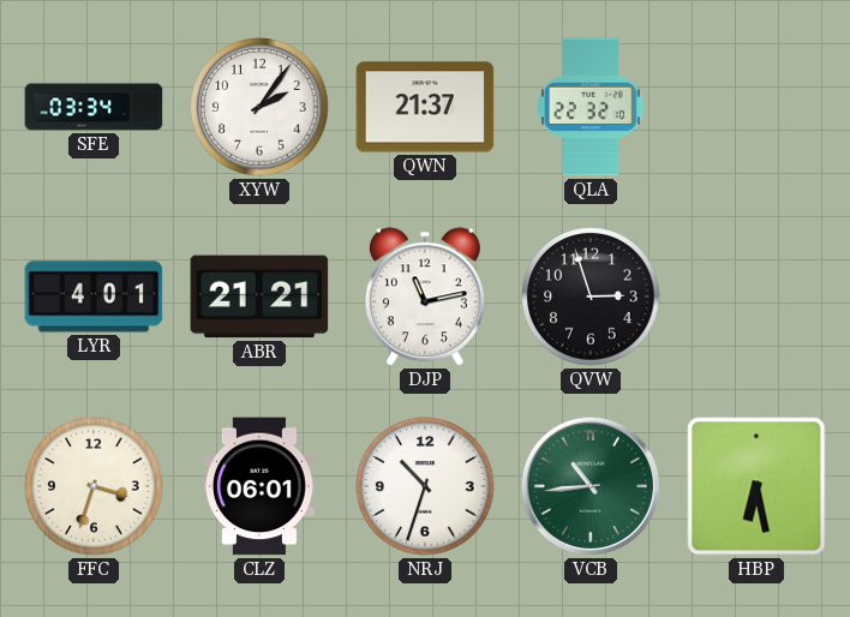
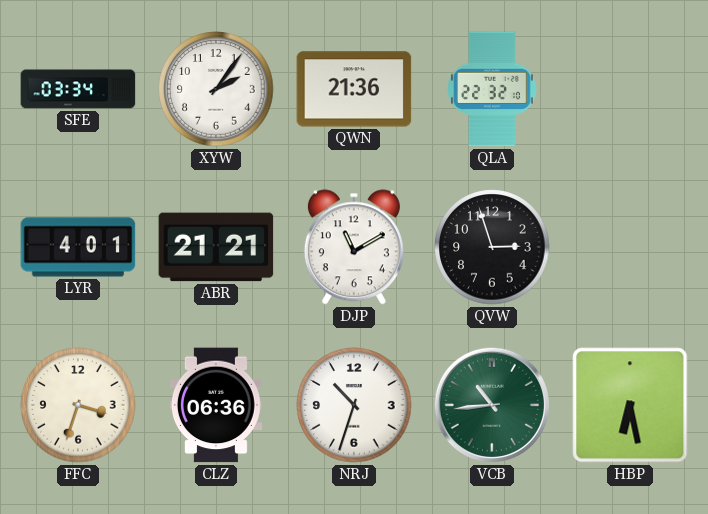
QWN: 21:37 -> 21:36
DJP: 11:13 -> 11:10
CLZ: 06:01 -> 06:36
